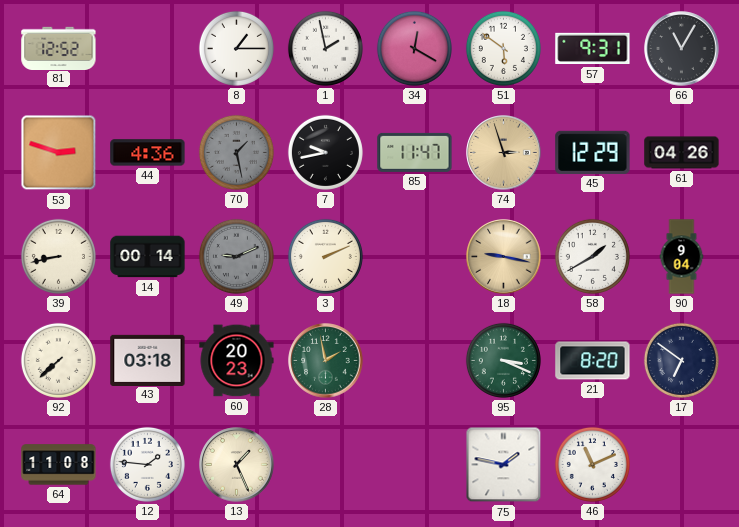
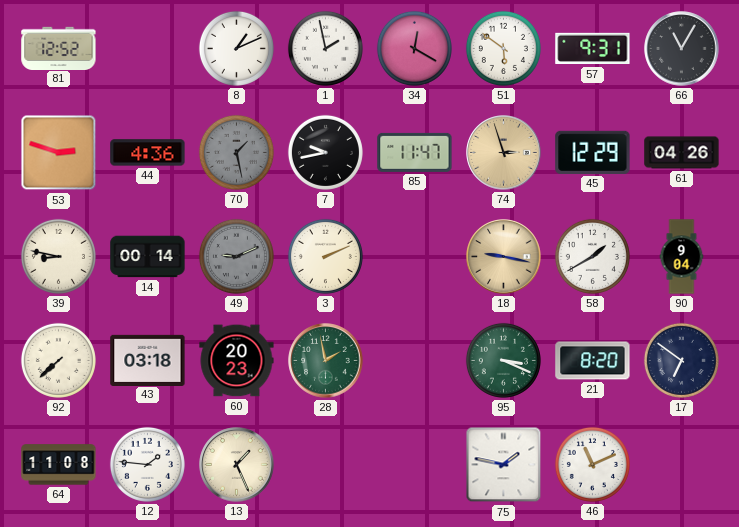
8: 1:15 -> 1:11
39: 8:43 -> 8:47
